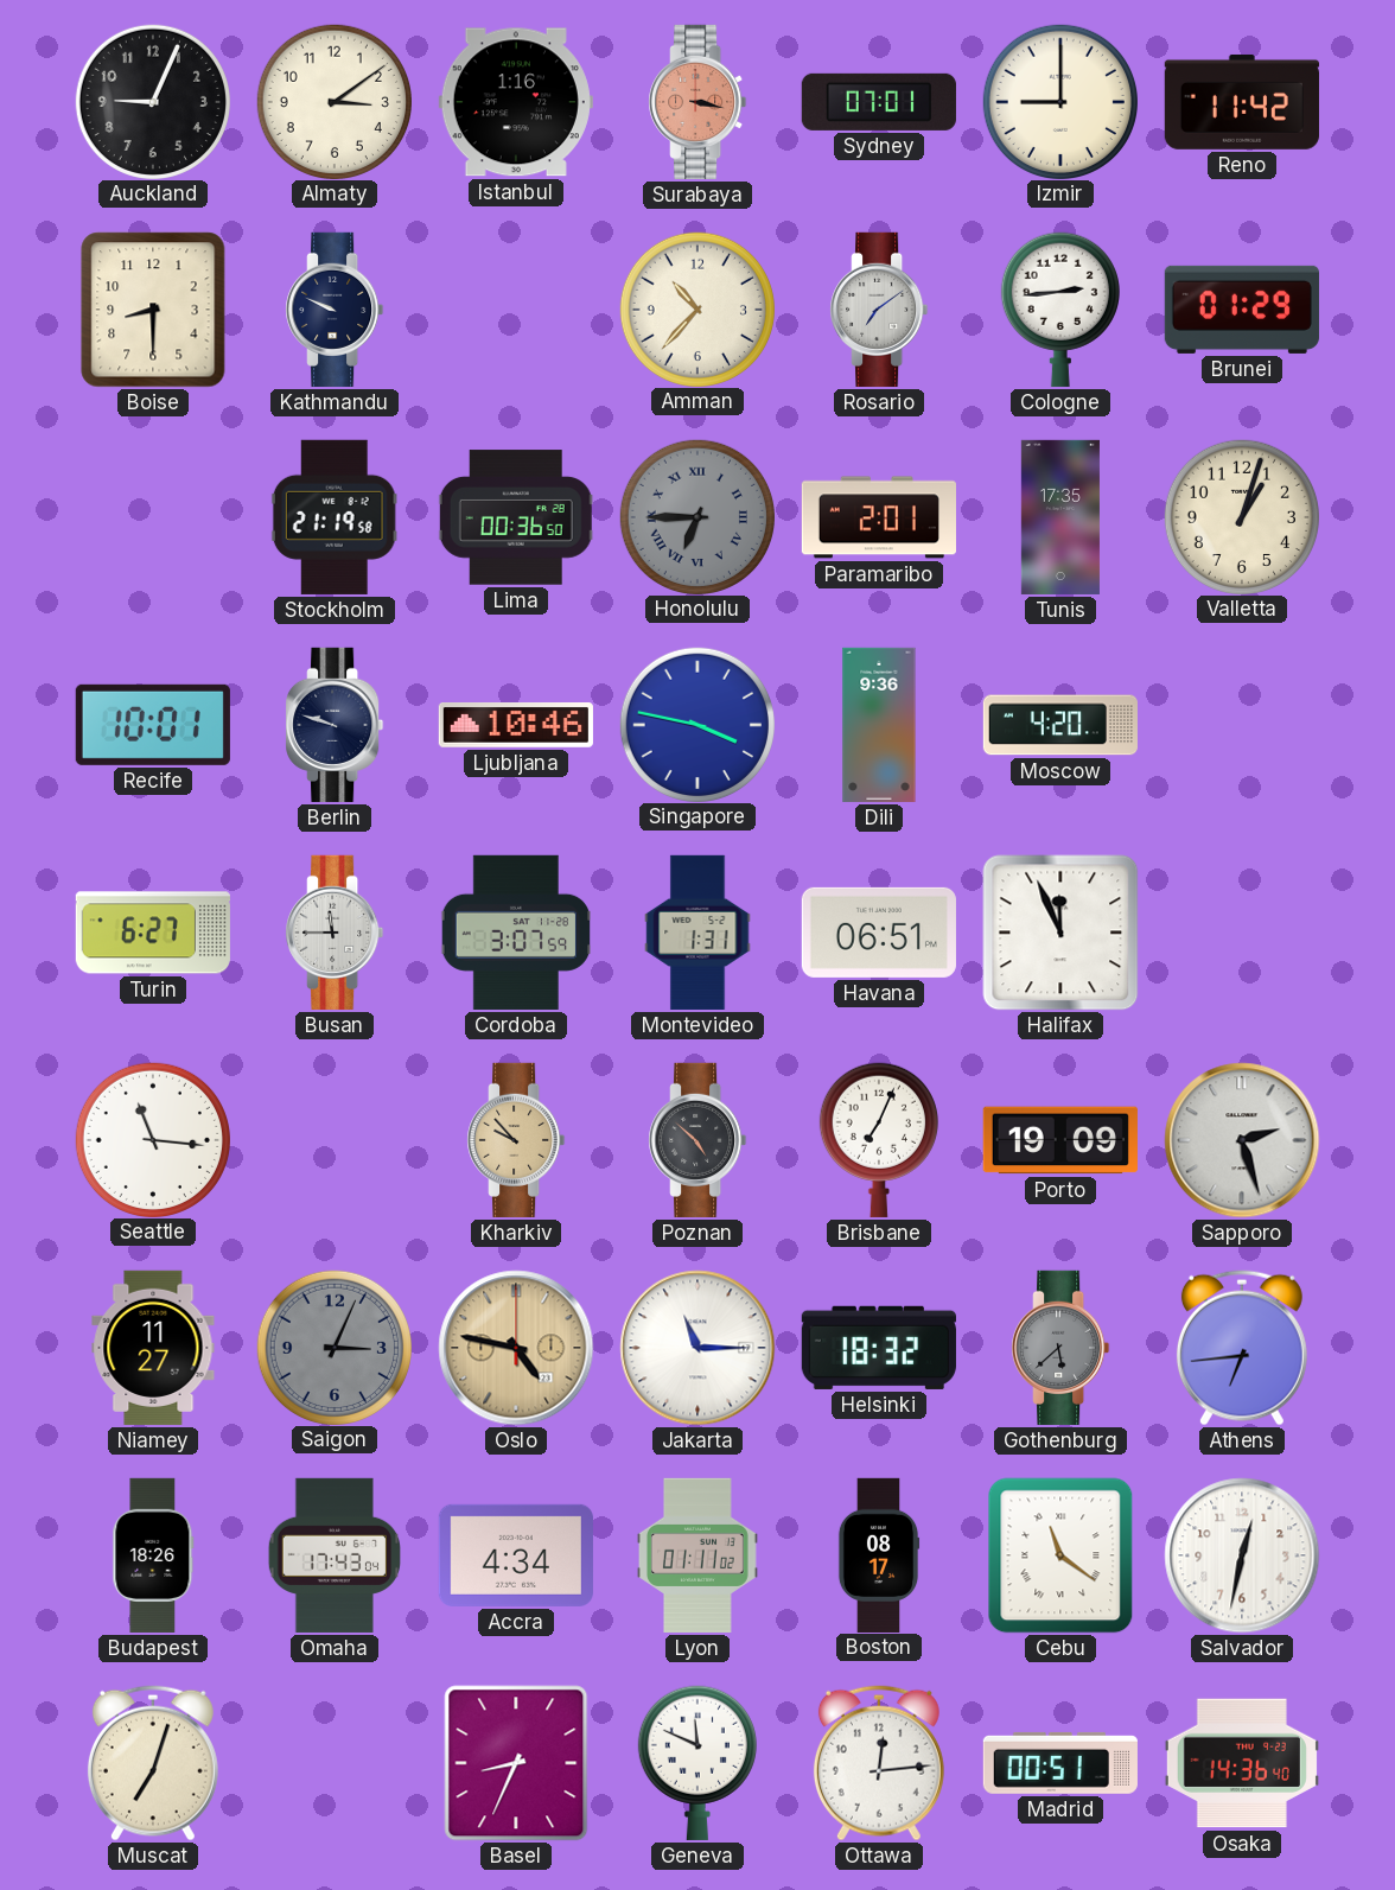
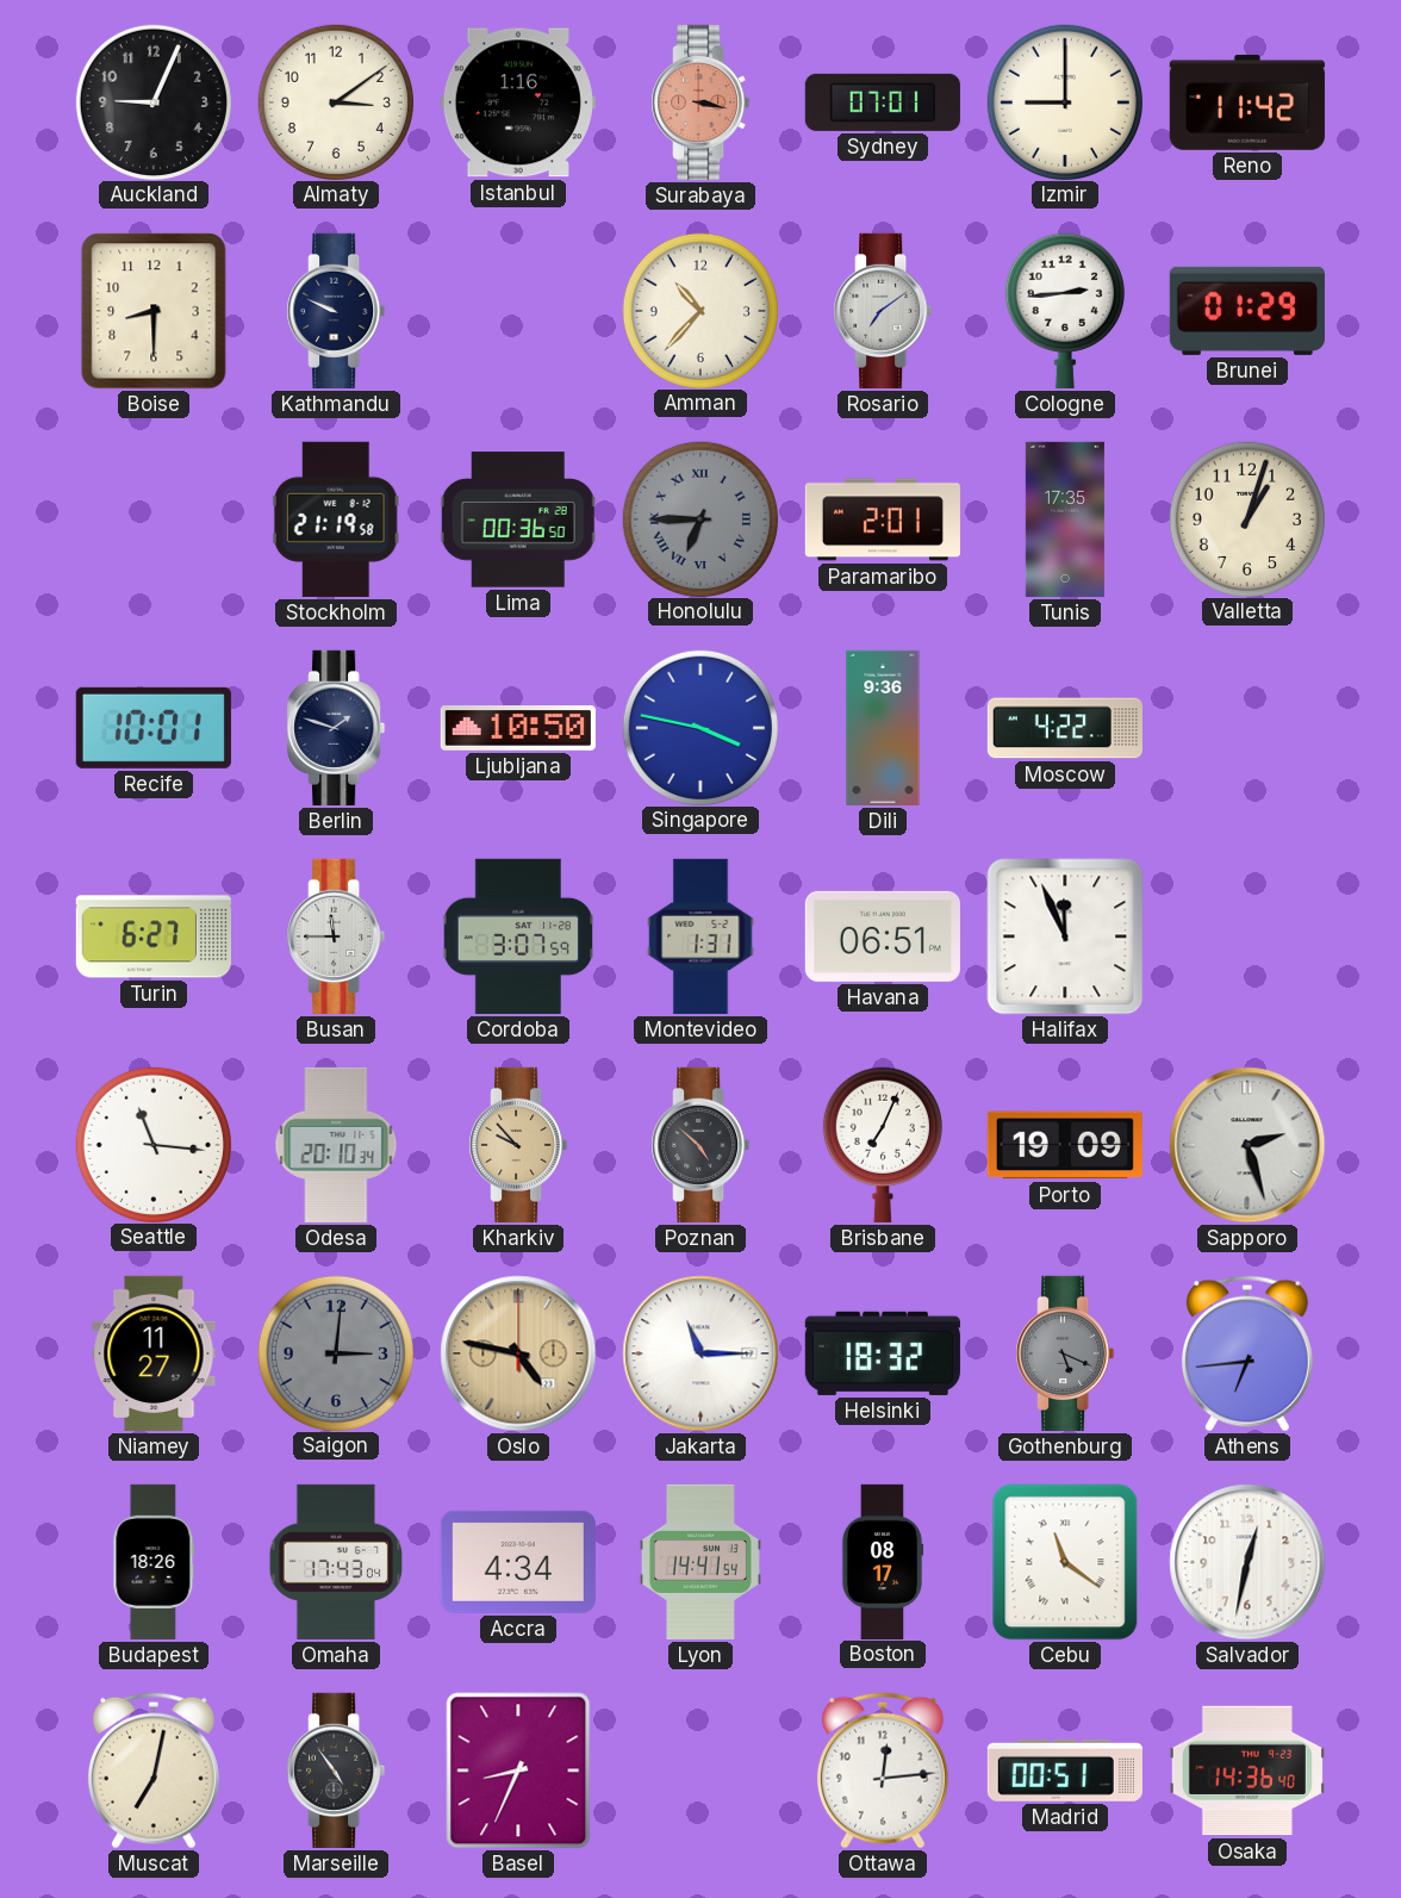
Berlin: 9:48 -> 1:48
Ljubljana: 10:46 -> 10:50
Moscow: 4:20 -> 4:22
Odesa: none -> 20:10
Saigon: 3:04 -> 3:01
Gothenburg: 5:38 -> 5:19
Lyon: 01:11 -> 14:41
Muscat: 7:03 -> 7:02
Marseille: none -> 4:54
Geneva: 11:49 -> none
